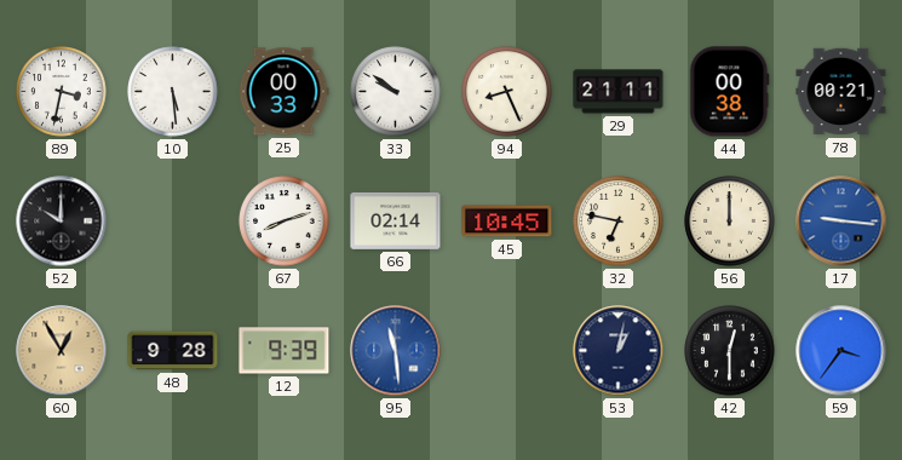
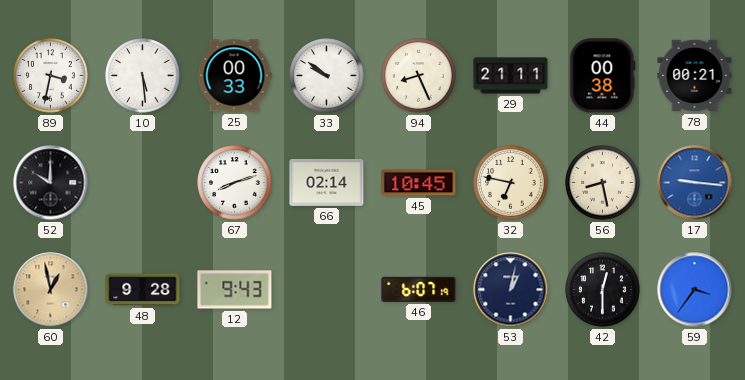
56: 12:00 -> 8:28
60: 12:55 -> 12:58
12: 9:39 -> 9:43
95: 11:29 -> none
46: none -> 6:07
